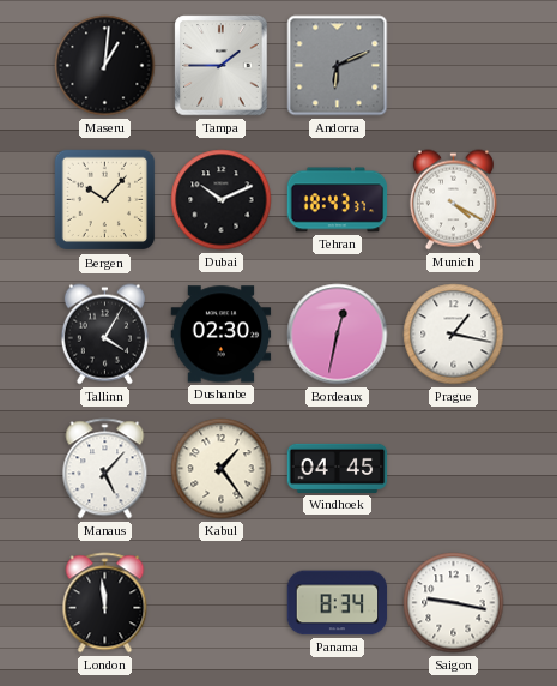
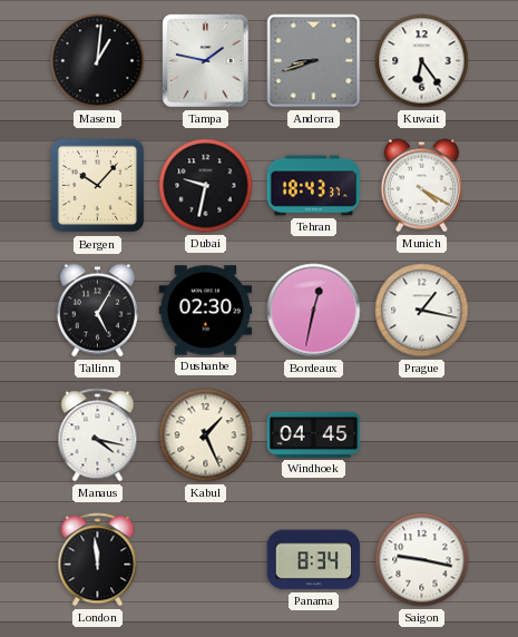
Tampa: 1:45 -> 1:47
Andorra: 6:11 -> 8:42
Kuwait: none -> 6:24
Dubai: 10:11 -> 9:32
Tallinn: 4:05 -> 5:05
Manaus: 5:07 -> 4:17
Kabul: 1:24 -> 1:26
